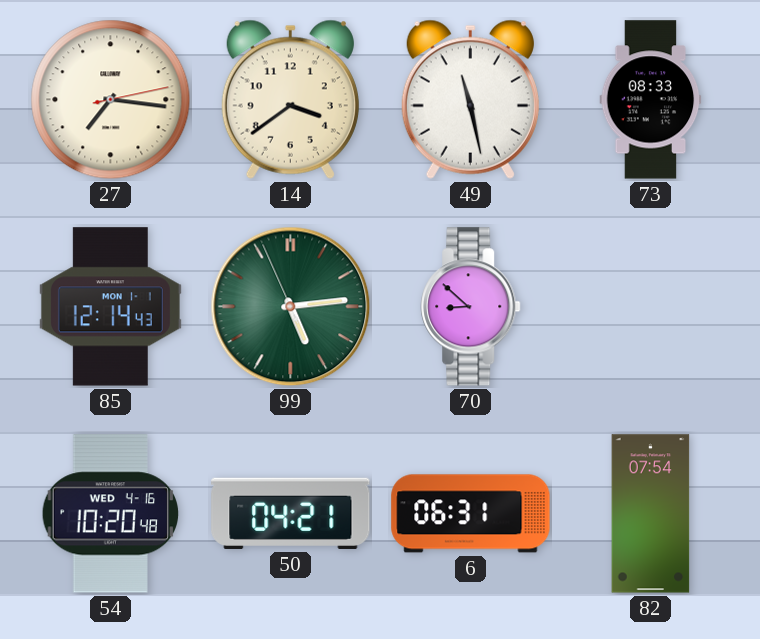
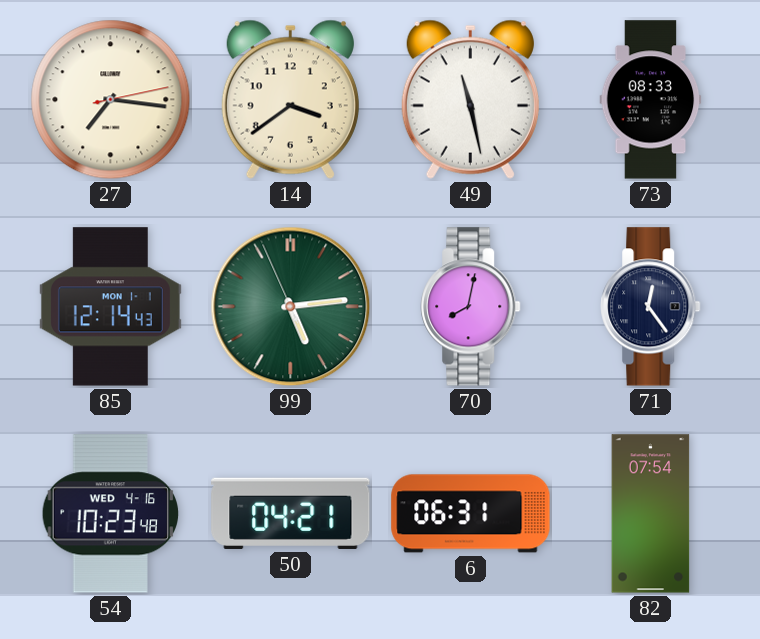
70: 8:52 -> 8:02
71: none -> 12:24
54: 10:20 -> 10:23
